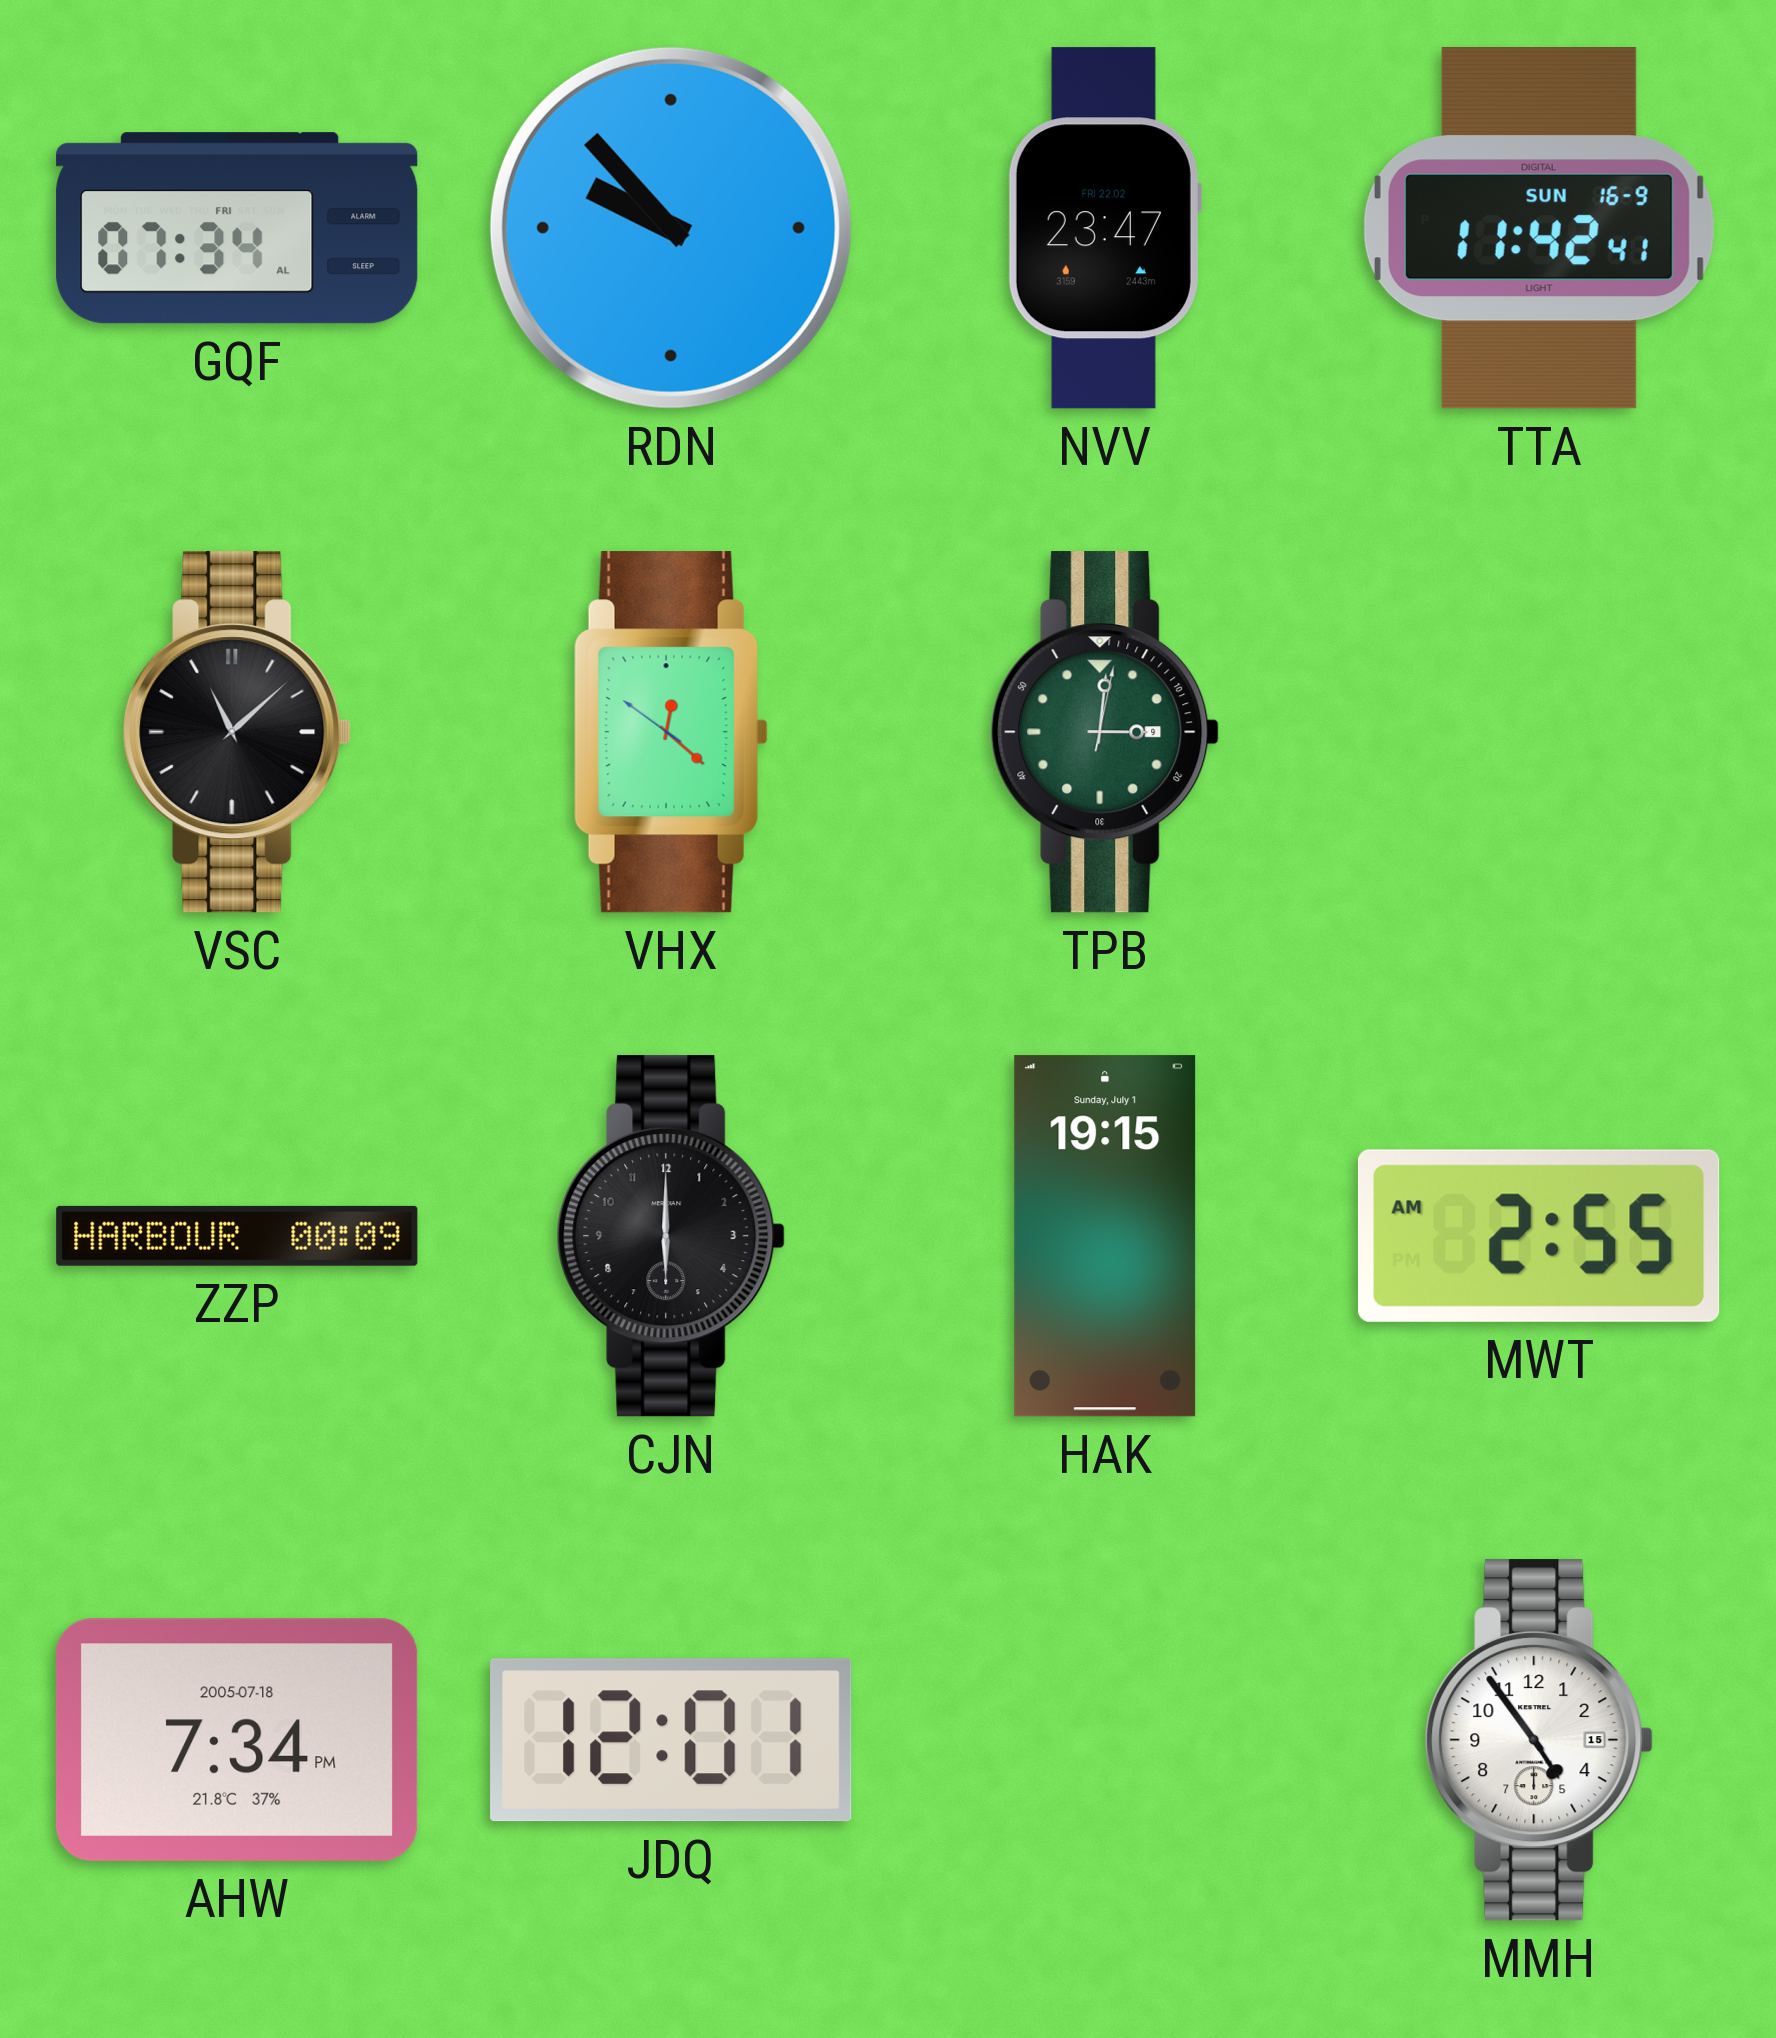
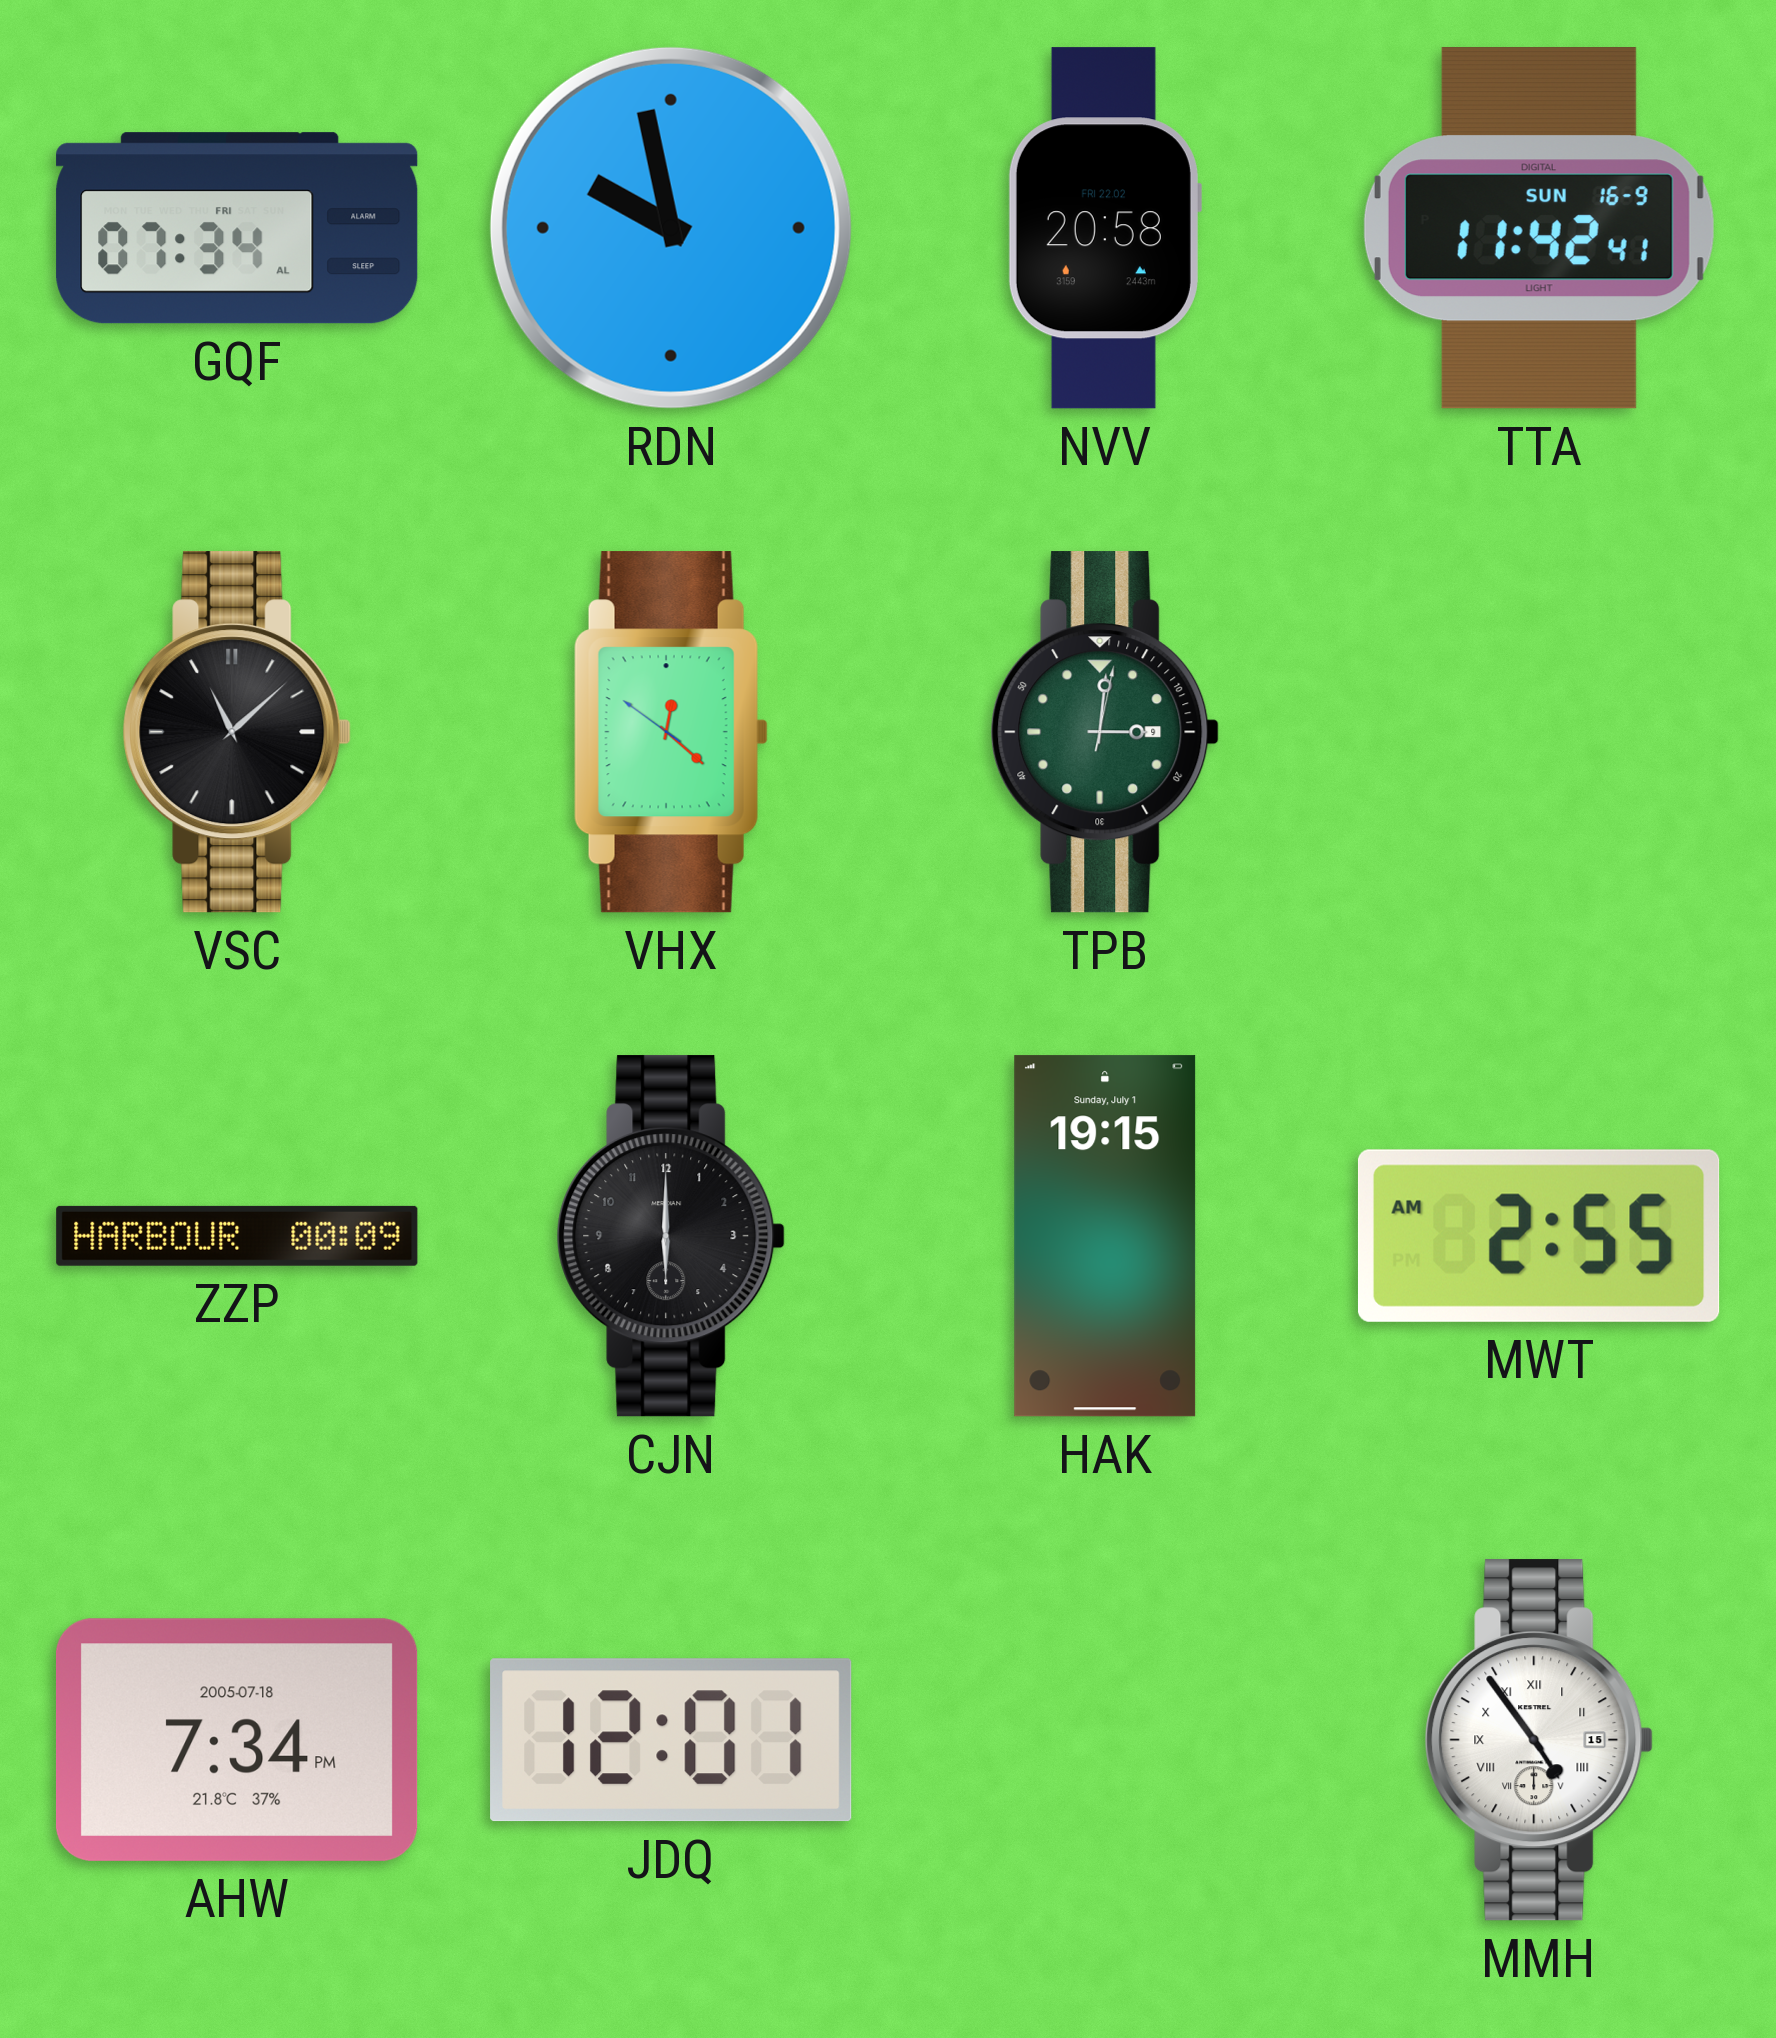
RDN: 9:53 -> 9:58
NVV: 23:47 -> 20:58
MMH numerals: Arabic -> Roman
